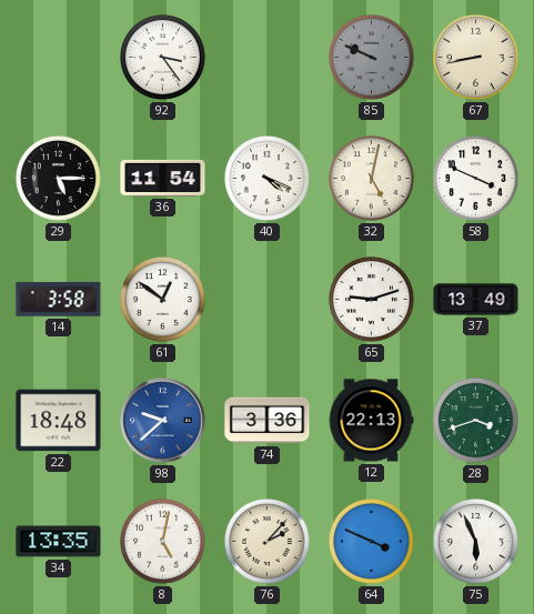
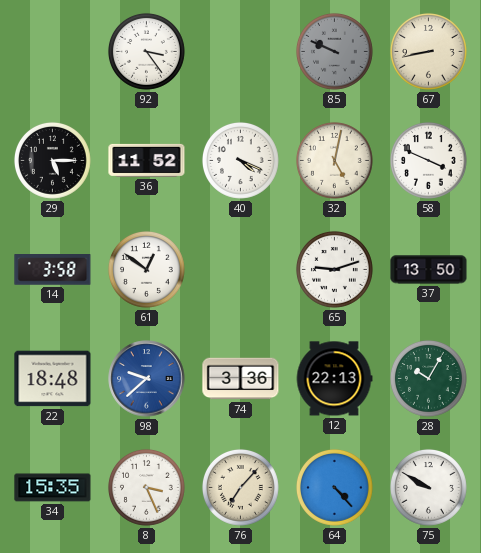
36: 11:54 -> 11:52
37: 13:49 -> 13:50
28: 3:42 -> 10:05
34: 13:35 -> 15:35
8: 5:02 -> 3:26
76: 2:07 -> 7:07
64: 3:49 -> 4:23
75: 5:56 -> 9:50
